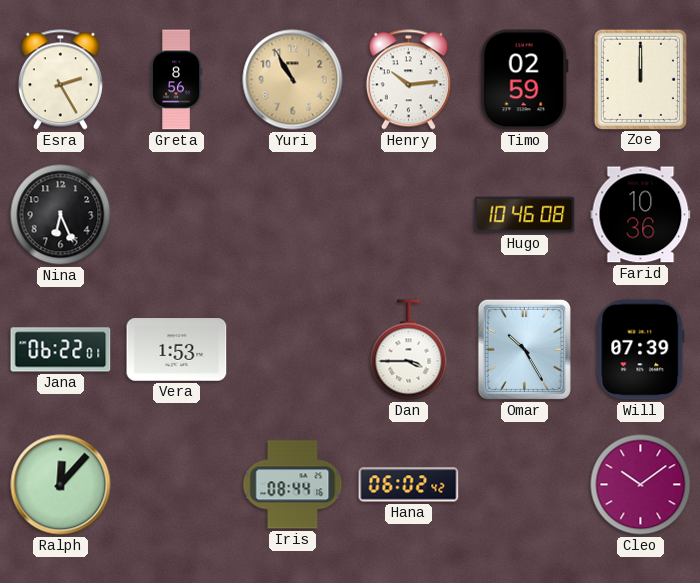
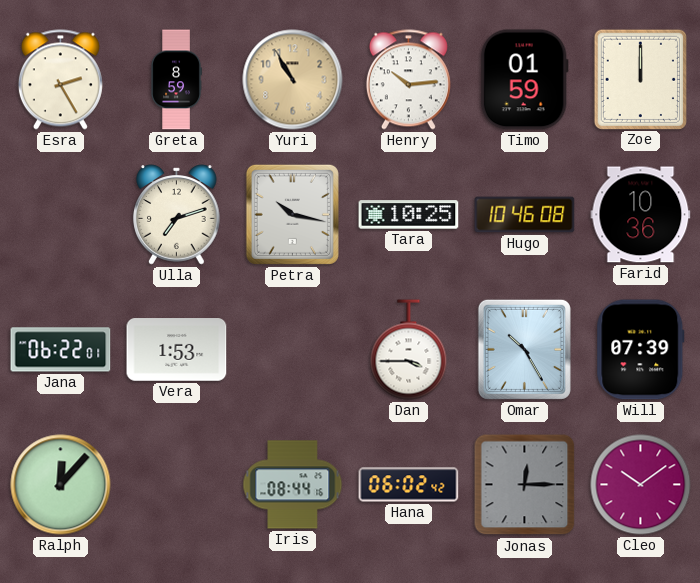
Greta: 8:56 -> 8:59
Timo: 02:59 -> 01:59
Nina: 6:26 -> none
Ulla: none -> 7:12
Petra: none -> 10:17
Tara: none -> 10:25
Jonas: none -> 12:15
